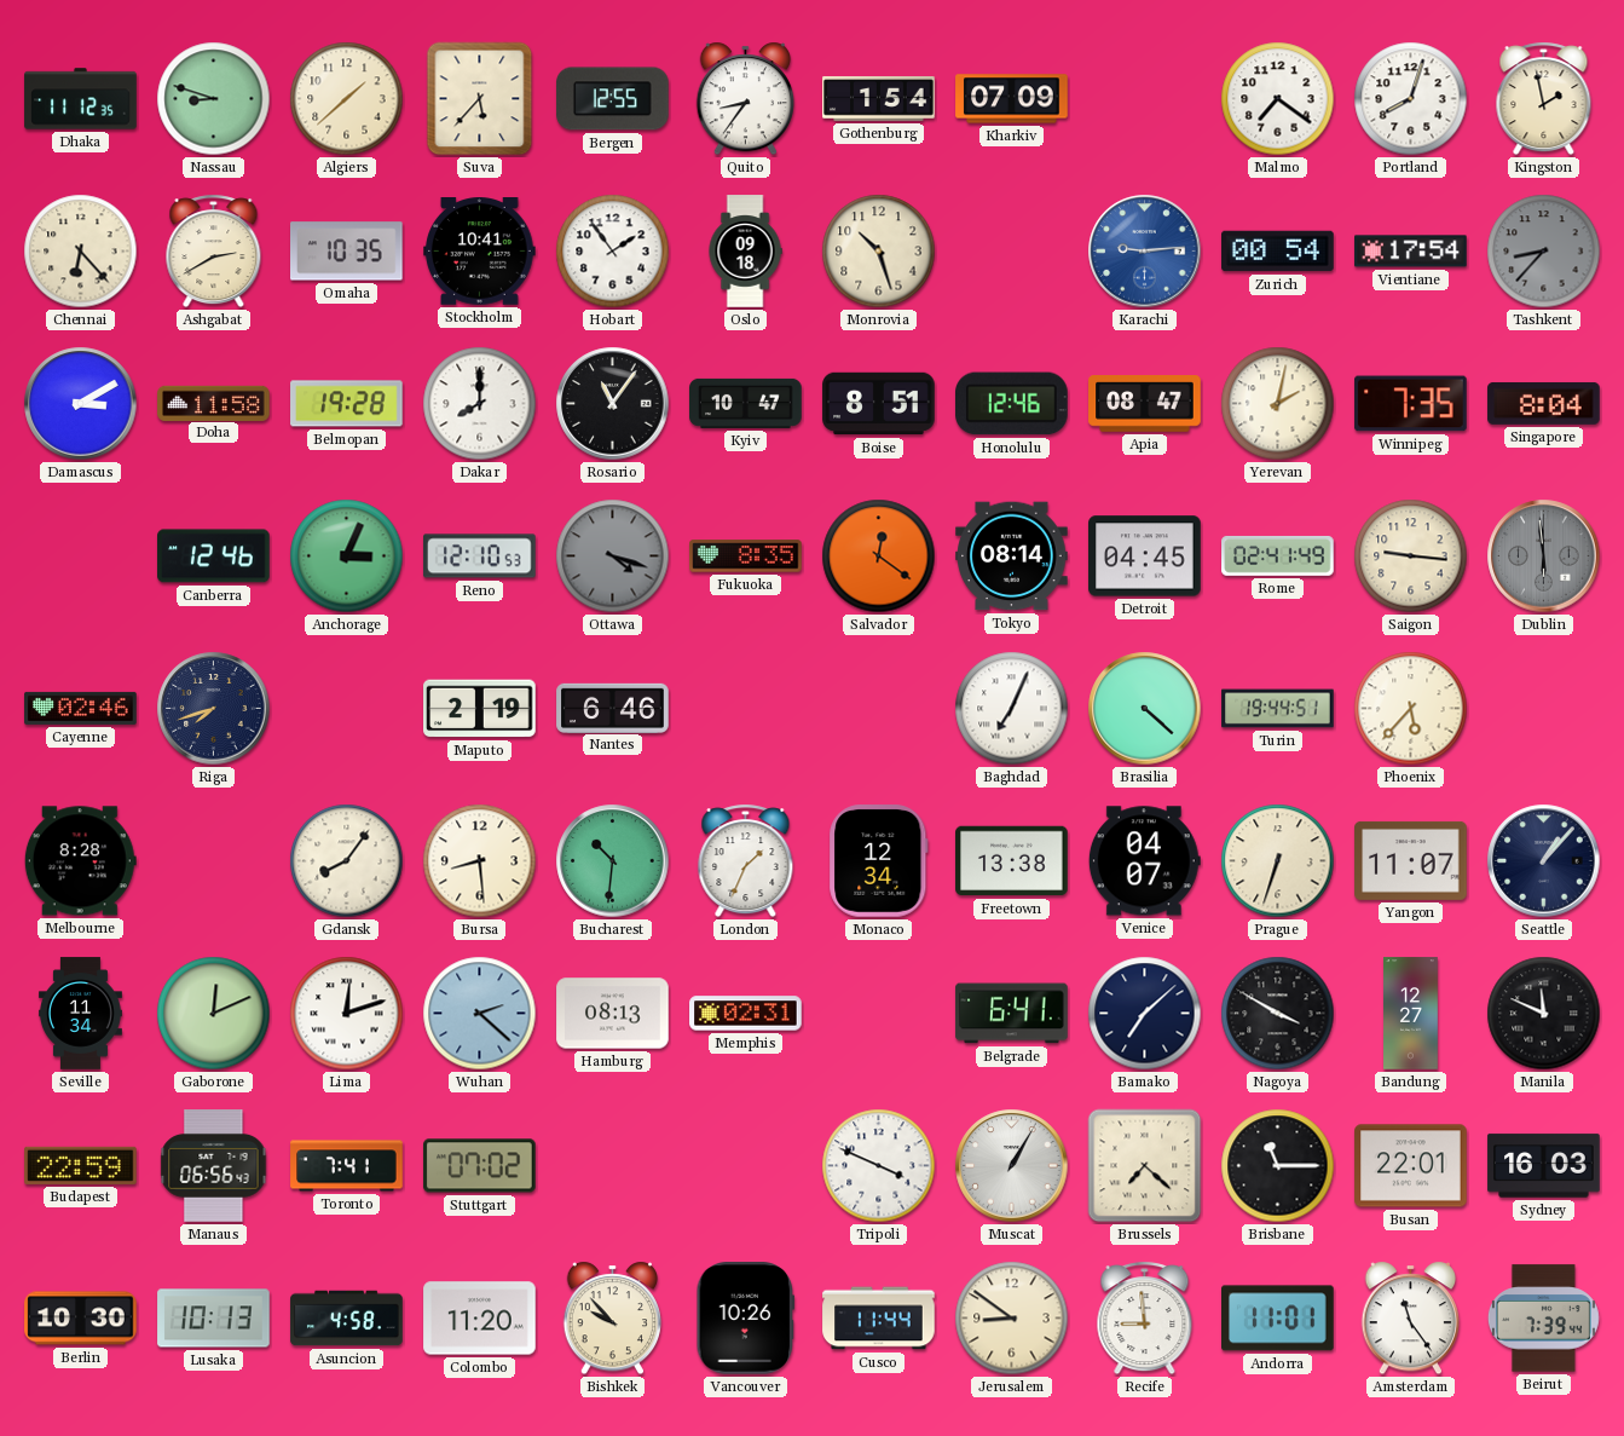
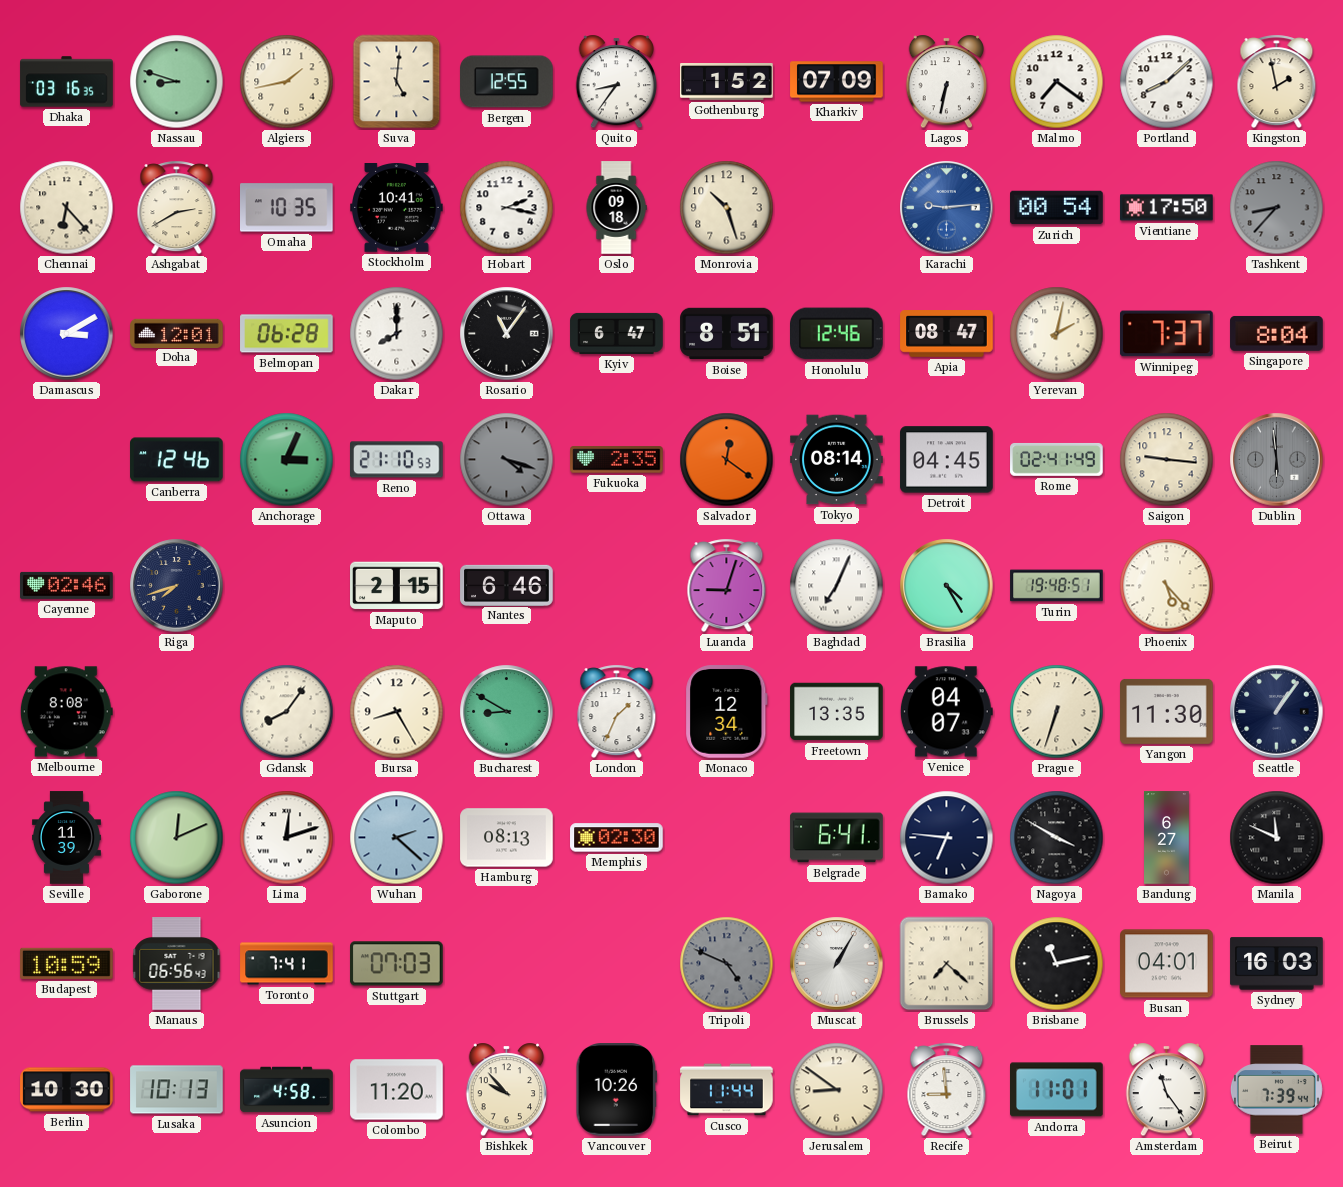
Dhaka: 11:12 -> 03:16
Algiers: 1:38 -> 1:43
Suva: 5:37 -> 5:01
Gothenburg: 1:54 -> 1:52
Lagos: none -> 6:32
Portland: 8:03 -> 8:08
Hobart: 1:54 -> 2:17
Vientiane: 17:54 -> 17:50
Doha: 11:58 -> 12:01
Belmopan: 19:28 -> 06:28
Kyiv: 10:47 -> 6:47
Winnipeg: 7:35 -> 7:37
Reno: 12:10 -> 21:10
Fukuoka: 8:35 -> 2:35
Maputo: 2:19 -> 2:15
Luanda: none -> 9:03
Brasilia: 4:22 -> 4:25
Turin: 19:44 -> 19:48
Phoenix: 5:37 -> 5:23
Melbourne: 8:28 -> 8:08
Bursa: 8:29 -> 8:25
Bucharest: 10:31 -> 8:50
Freetown: 13:38 -> 13:35
Yangon: 11:07 -> 11:30
Seattle: 1:07 -> 1:06
Seville: 11:34 -> 11:39
Memphis: 02:31 -> 02:30
Bamako: 7:08 -> 6:46
Bandung: 12:27 -> 6:27
Budapest: 22:59 -> 10:59
Stuttgart: 07:02 -> 07:03
Tripoli: 3:49 -> 4:49
Tripoli dial: white -> grey
Brisbane: 11:15 -> 11:13
Busan: 22:01 -> 04:01
